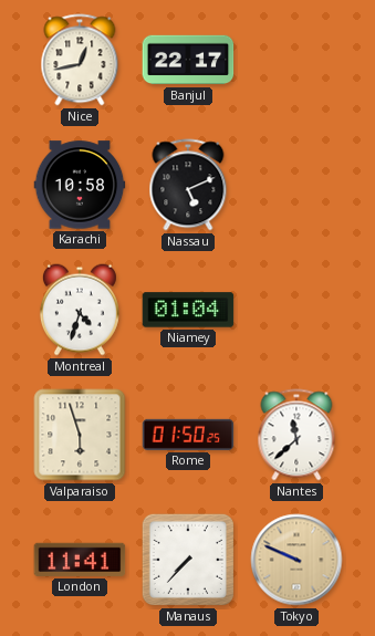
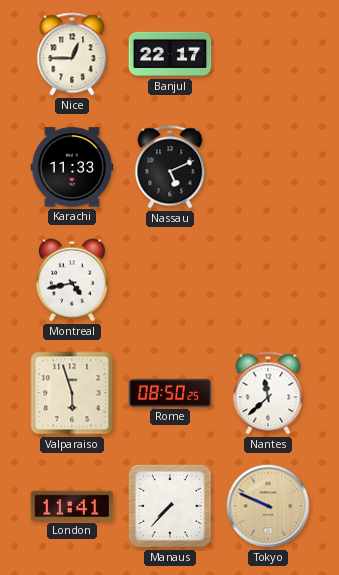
Nice: 12:43 -> 12:45
Karachi: 10:58 -> 11:33
Montreal: 4:33 -> 4:43
Niamey: 01:04 -> none
Rome: 01:50 -> 08:50
